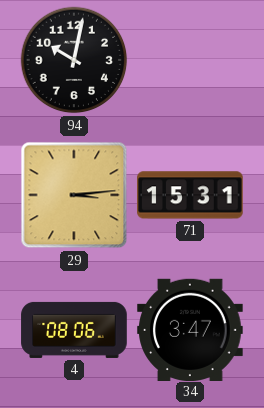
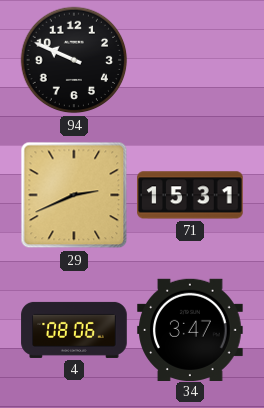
94: 10:02 -> 9:49
29: 3:14 -> 2:41
